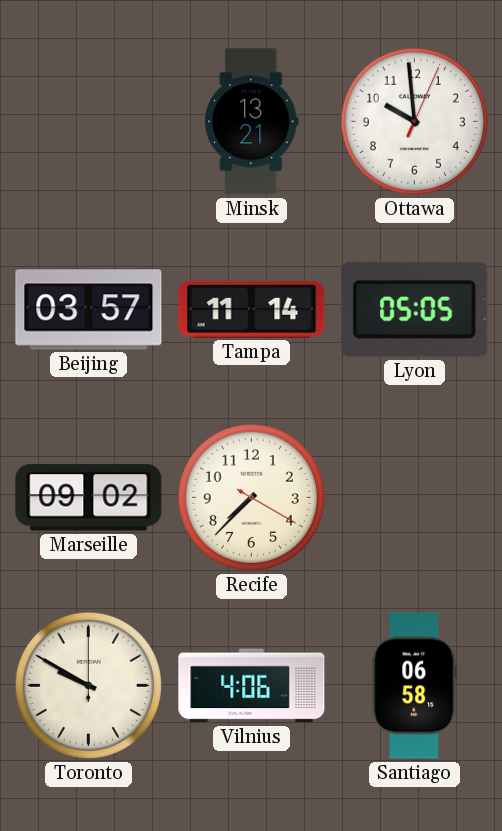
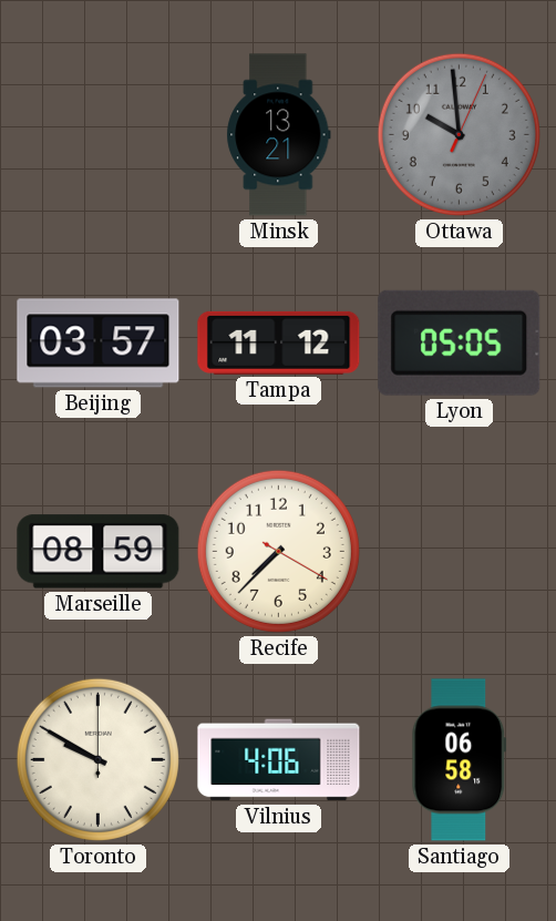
Ottawa dial: white -> grey
Tampa: 11:14 -> 11:12
Marseille: 09:02 -> 08:59
